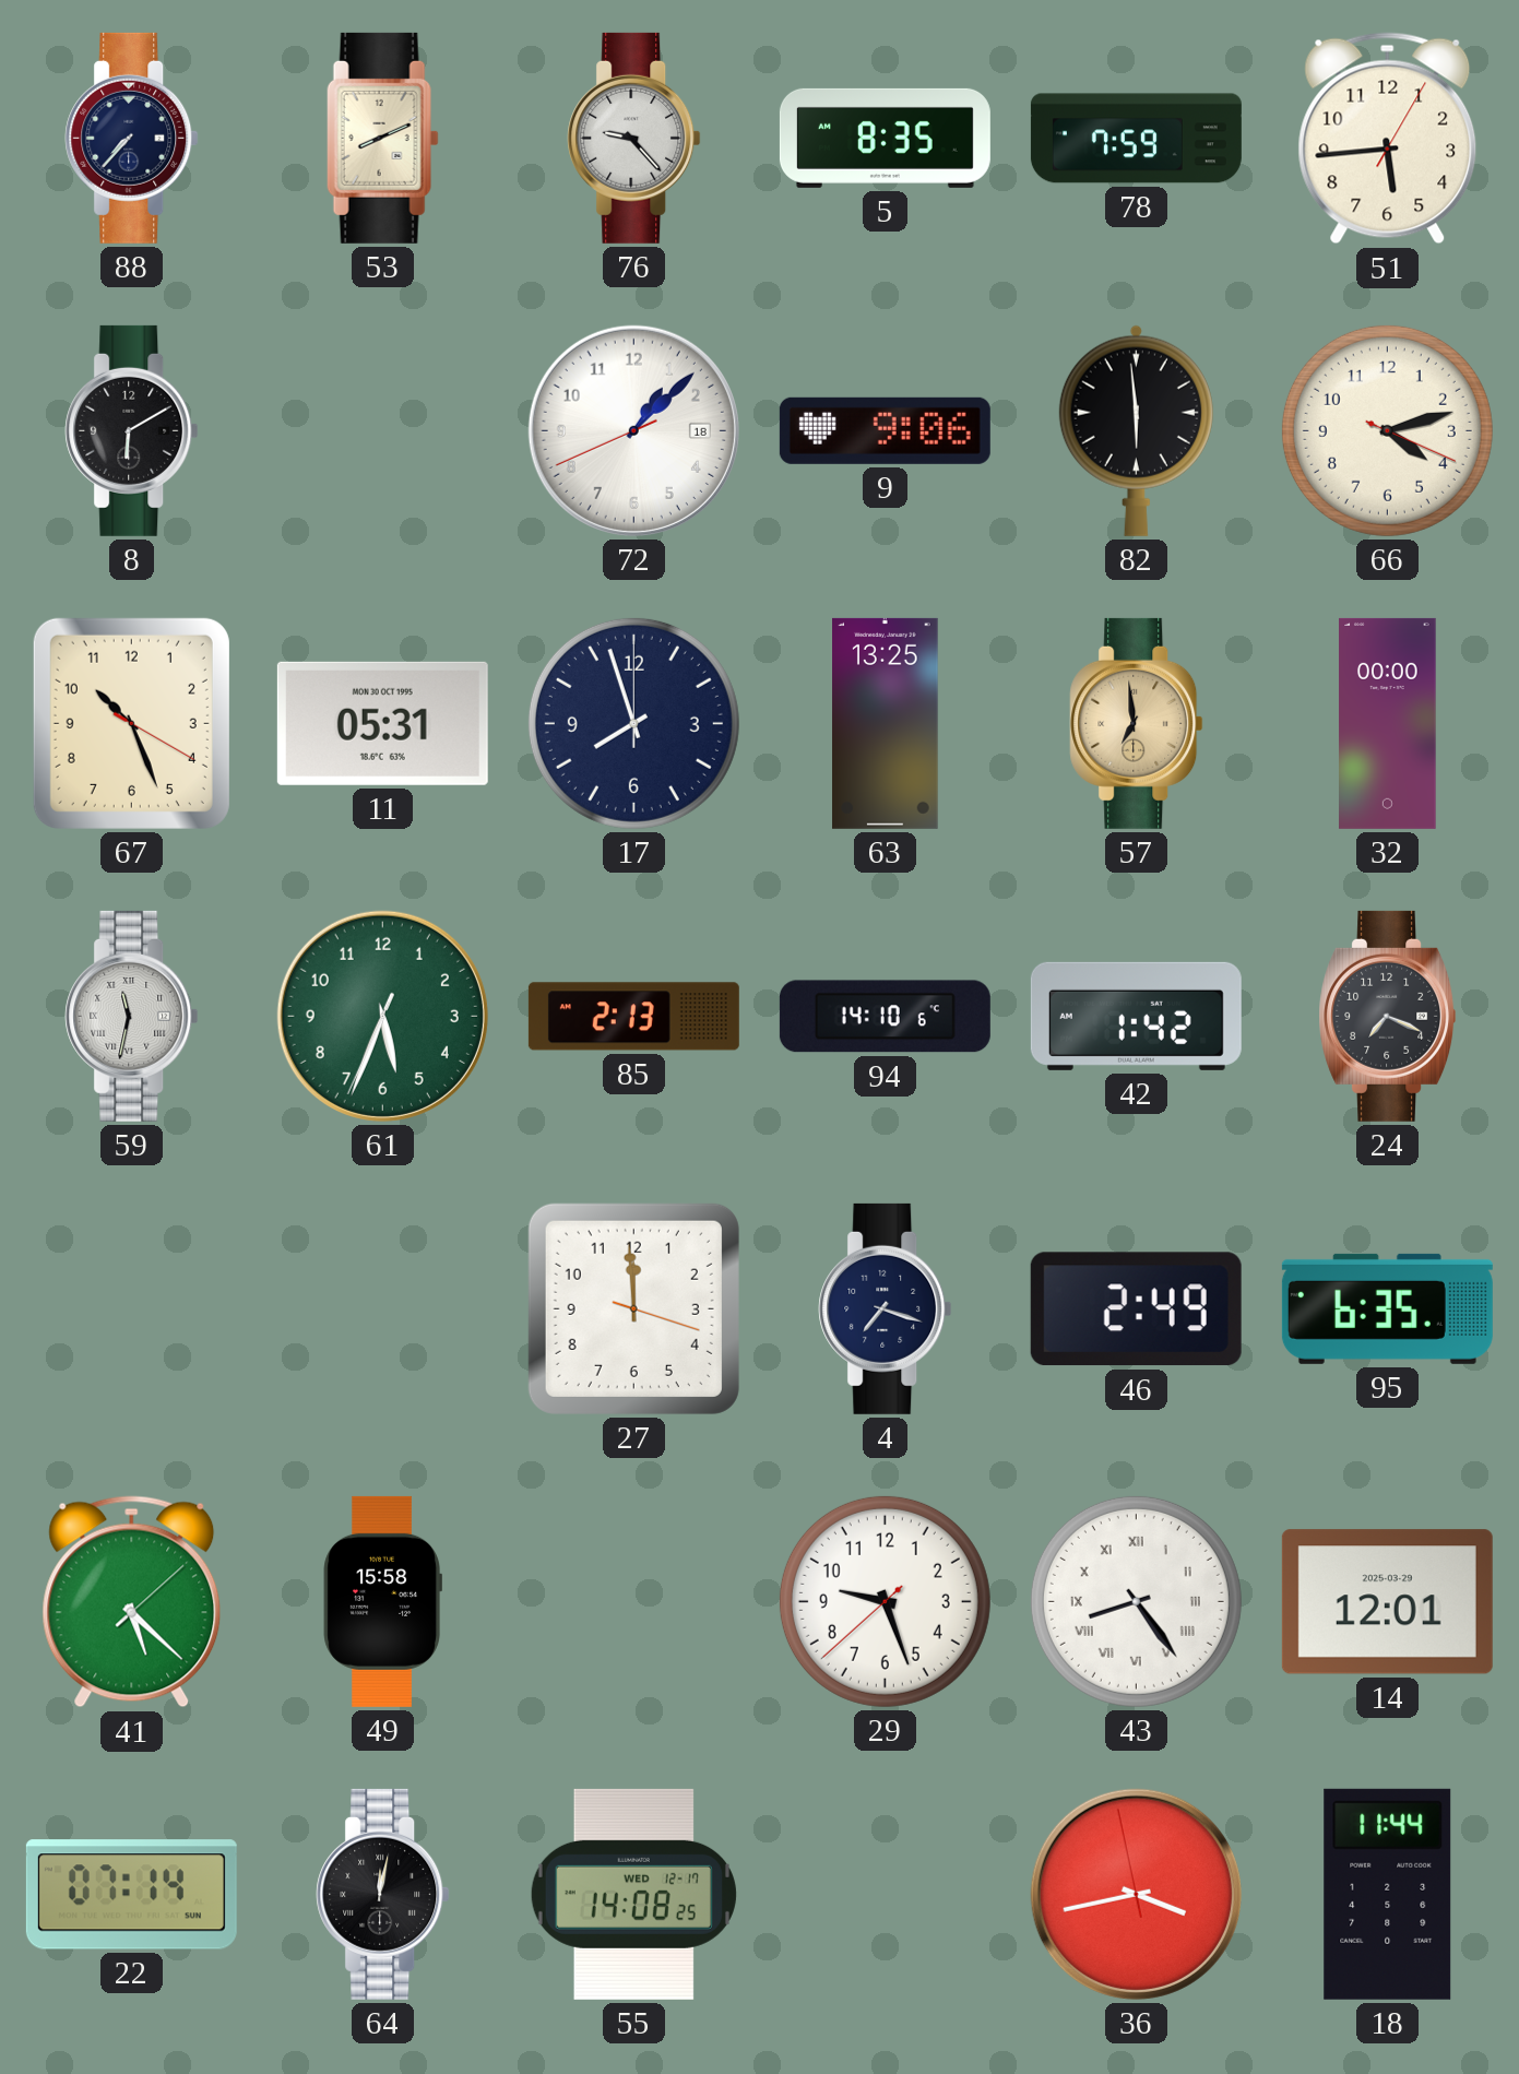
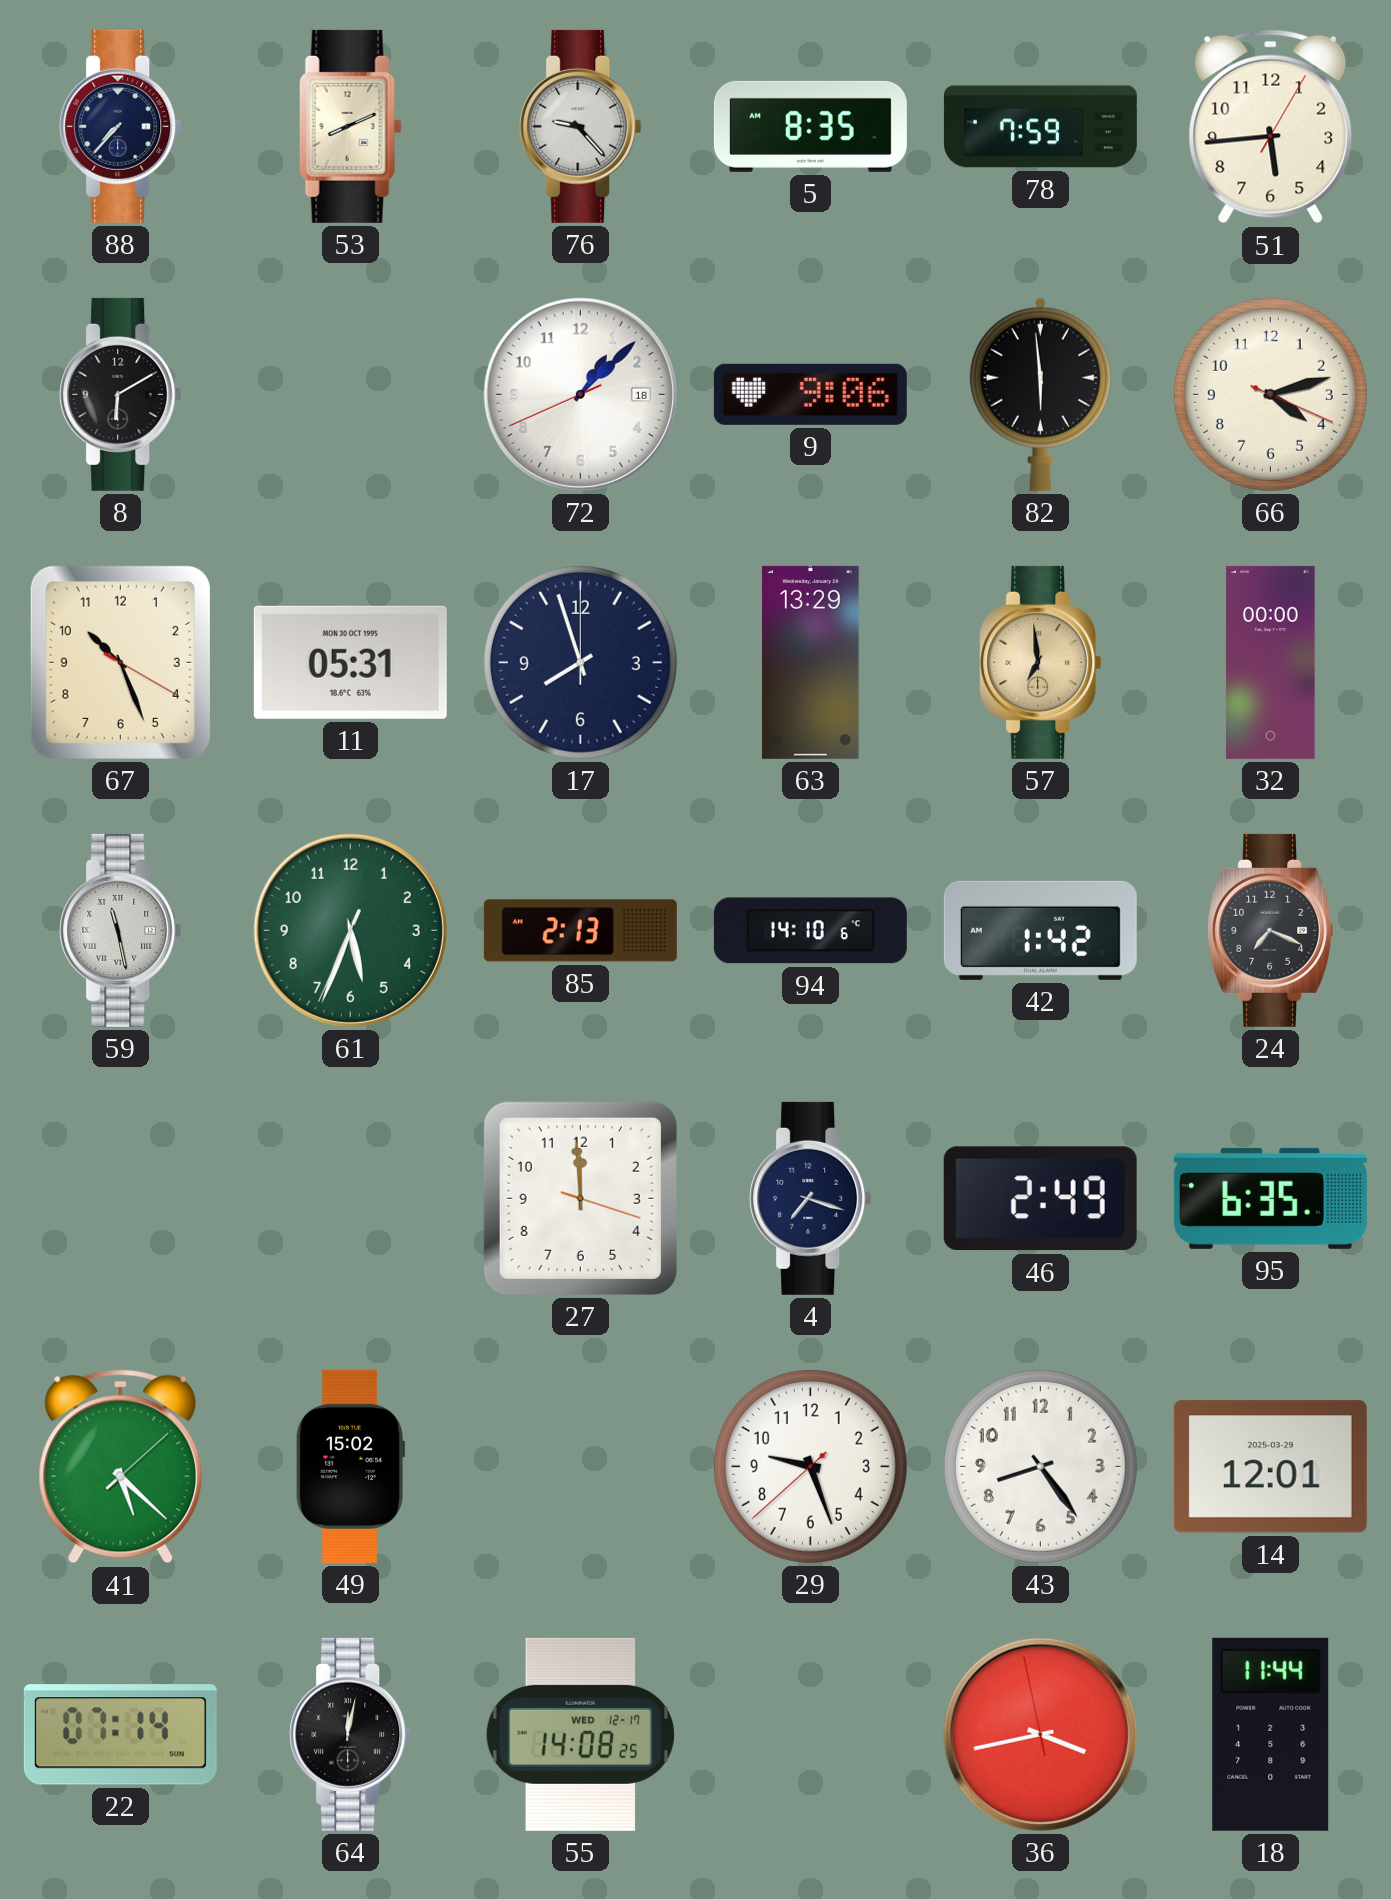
63: 13:25 -> 13:29
59: 11:32 -> 11:28
49: 15:58 -> 15:02
43 numerals: Roman -> Arabic
